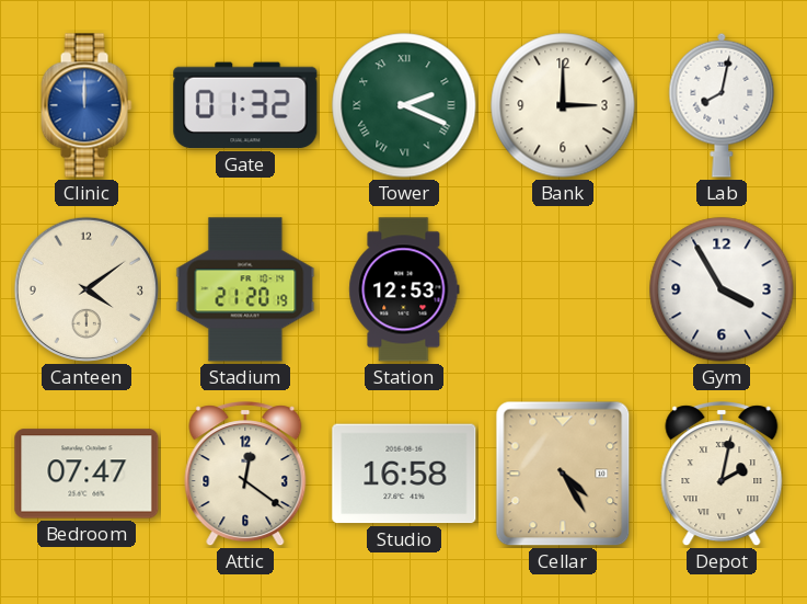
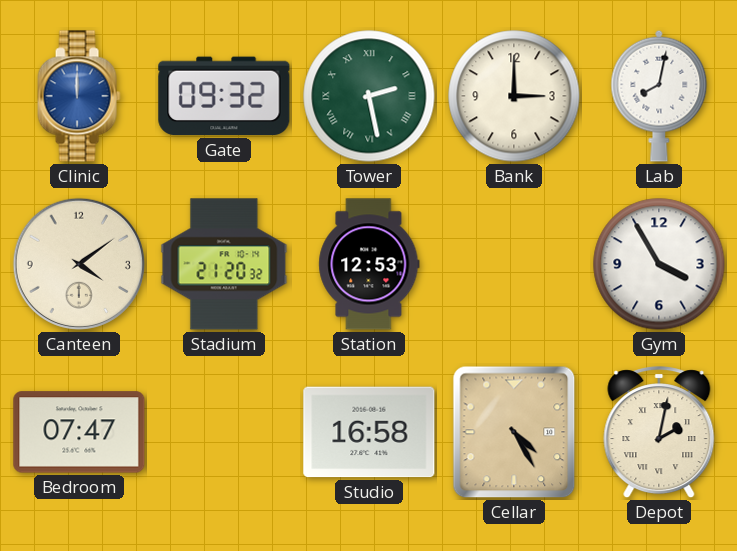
Gate: 01:32 -> 09:32
Tower: 2:19 -> 2:28
Stadium: 21:20:19 -> 21:20:32
Attic: 12:21 -> none
